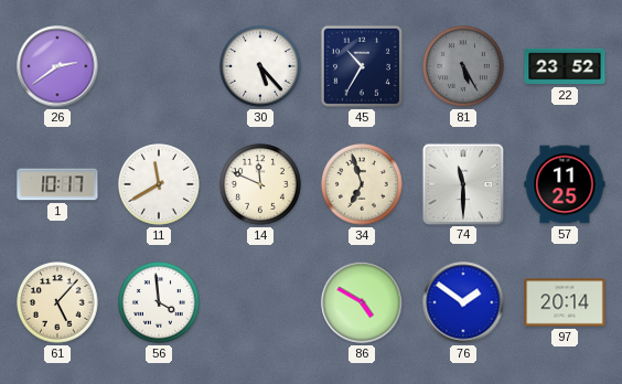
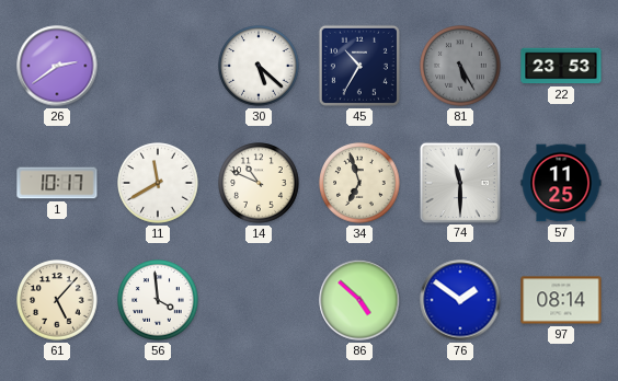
30: 5:23 -> 5:22
22: 23:52 -> 23:53
14: 11:49 -> 10:49
86: 4:50 -> 4:52
97: 20:14 -> 08:14
